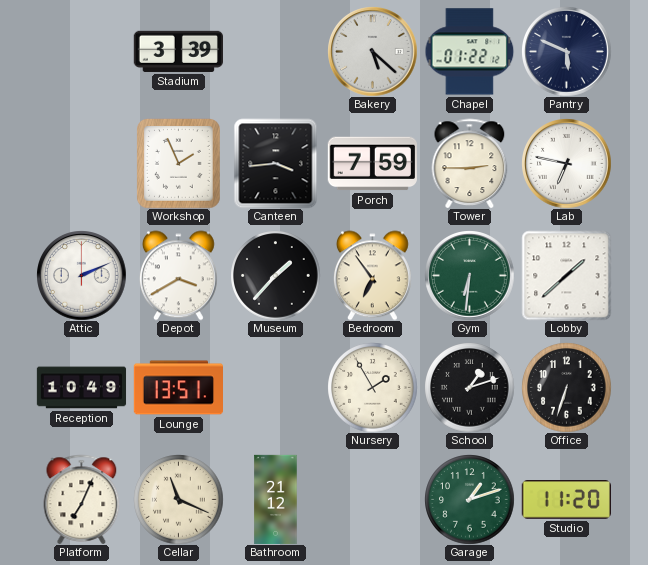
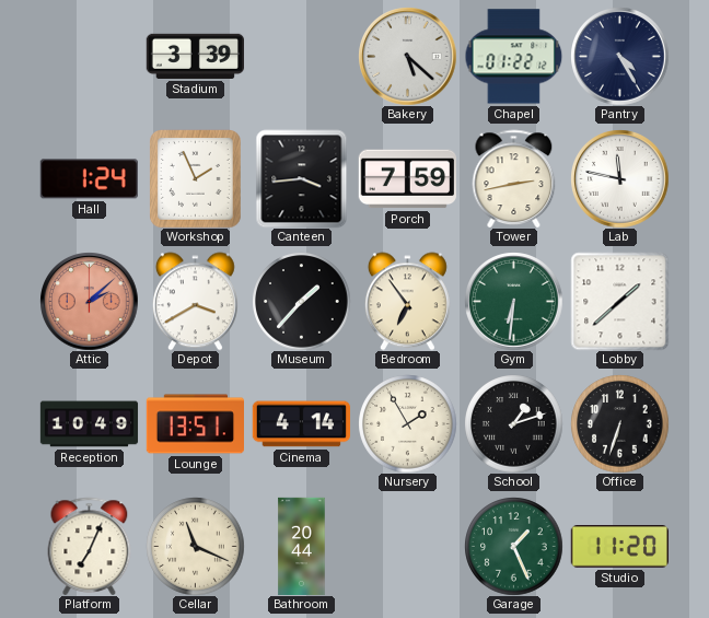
Pantry: 5:49 -> 4:25
Hall: none -> 1:24
Tower: 2:45 -> 2:43
Lab: 6:47 -> 11:47
Attic: 2:11 -> 2:08
Attic dial: white -> salmon
Cinema: none -> 4:14
Bathroom: 21:12 -> 20:44
Garage: 1:12 -> 1:26
